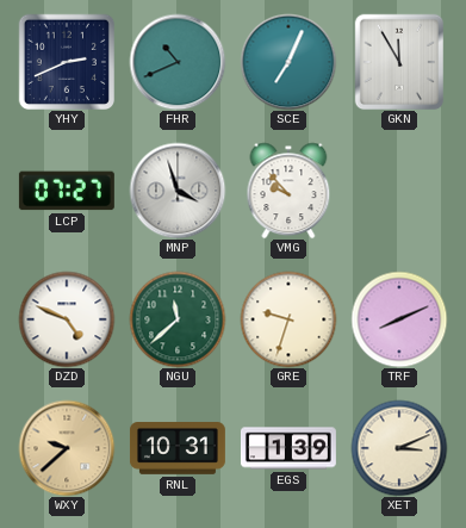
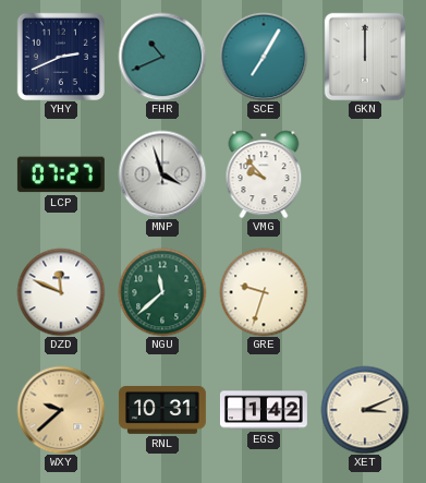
SCE: 7:04 -> 7:05
GKN: 11:55 -> 12:00
DZD: 4:49 -> 11:49
TRF: 8:11 -> none
EGS: 1:39 -> 1:42
